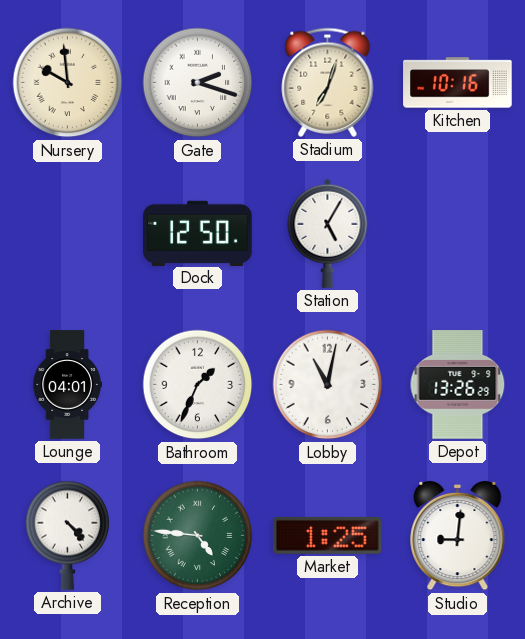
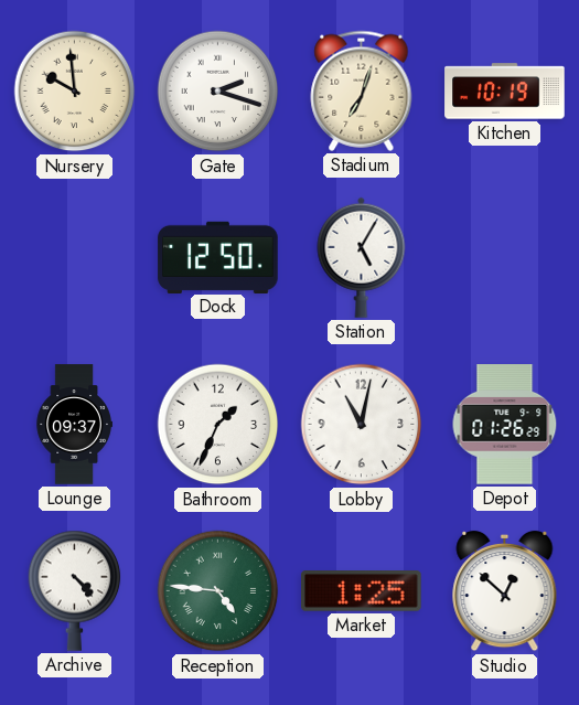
Kitchen: 10:16 -> 10:19
Lounge: 04:01 -> 09:37
Depot: 13:26 -> 01:26
Studio: 9:01 -> 12:52
